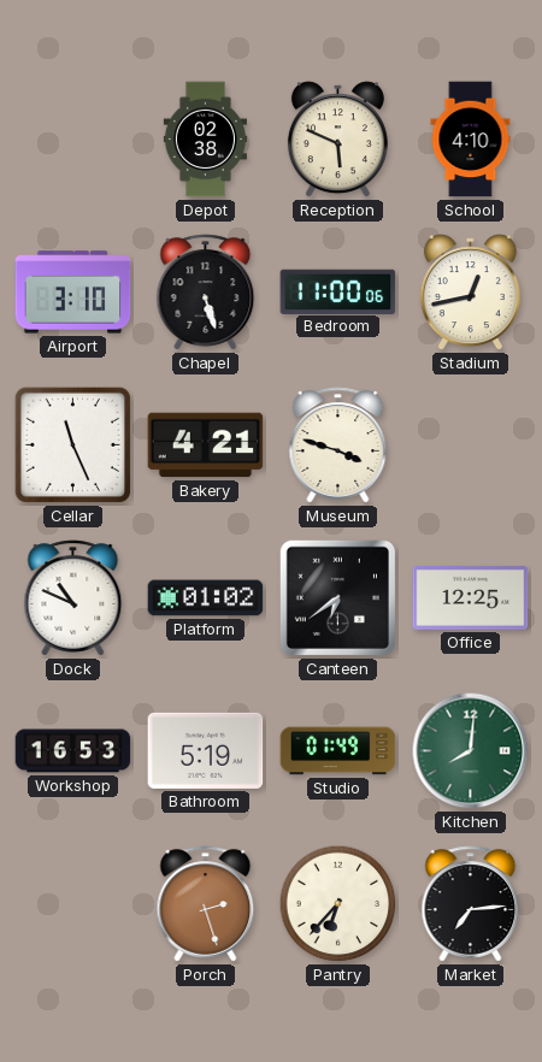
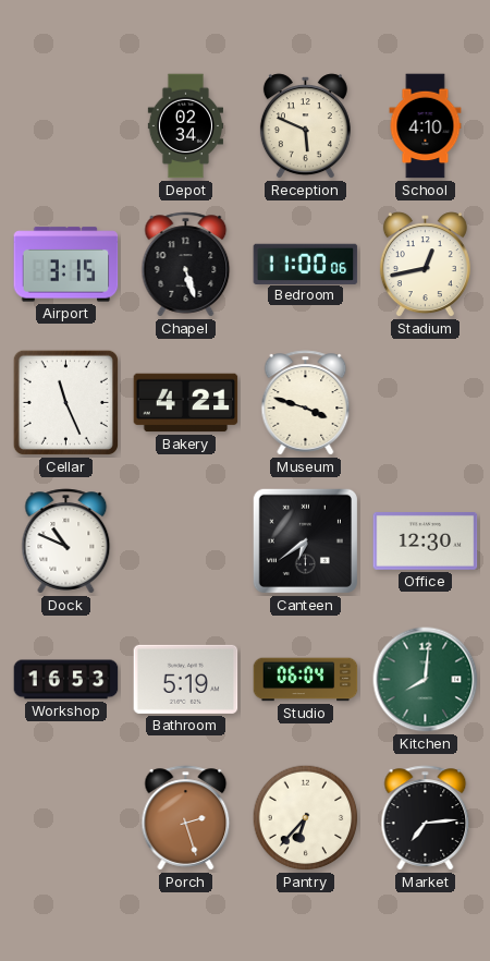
Depot: 02:38 -> 02:34
Airport: 3:10 -> 3:15
Platform: 01:02 -> none
Office: 12:25 -> 12:30
Studio: 01:49 -> 06:04
